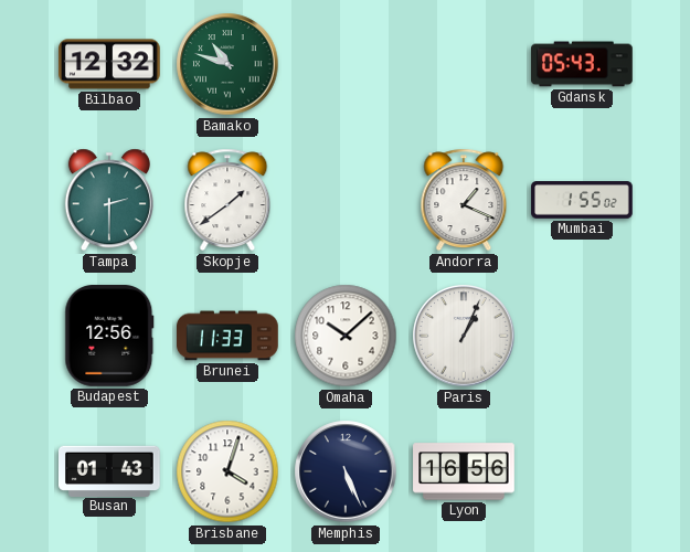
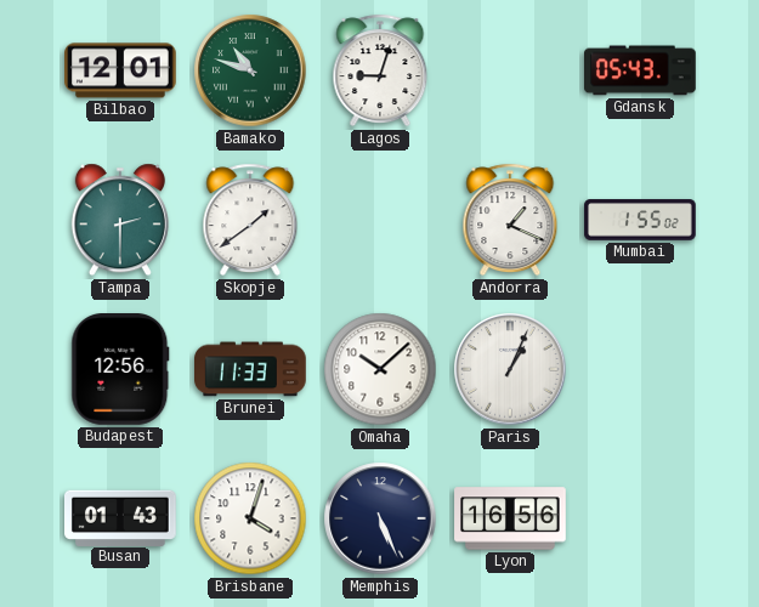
Bilbao: 12:32 -> 12:01
Lagos: none -> 9:03
